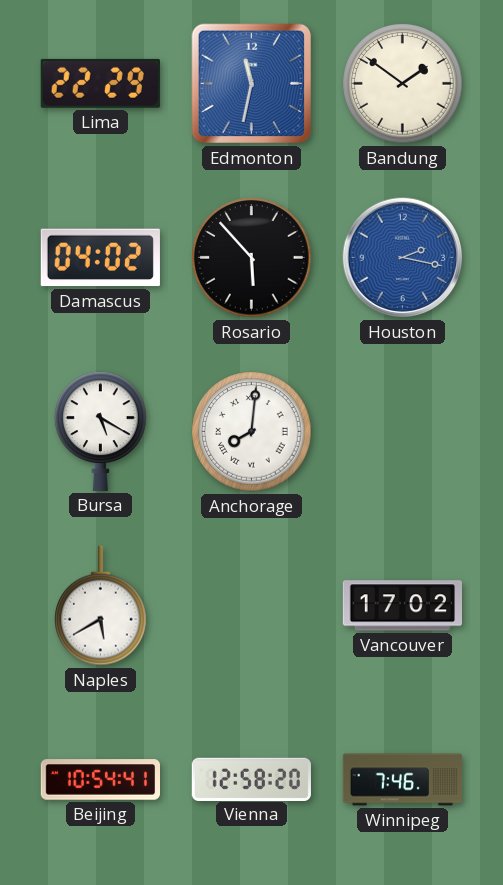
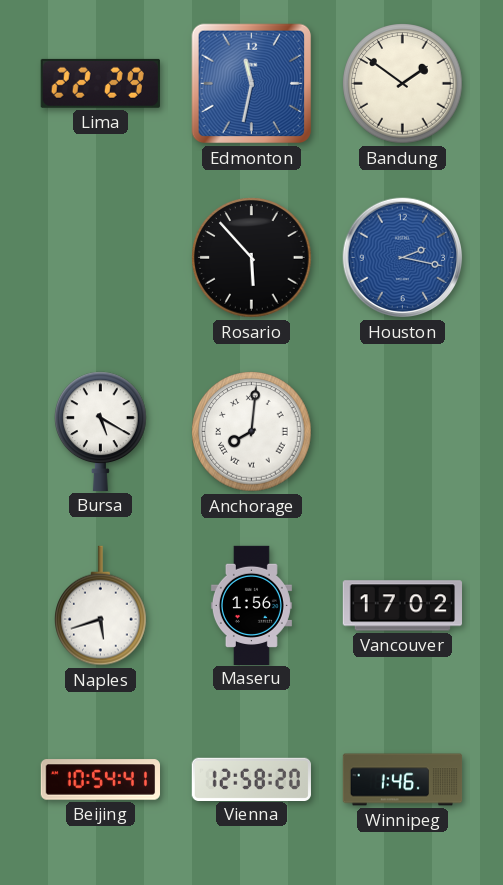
Damascus: 04:02 -> none
Naples: 5:40 -> 5:42
Maseru: none -> 1:56
Winnipeg: 7:46 -> 1:46
